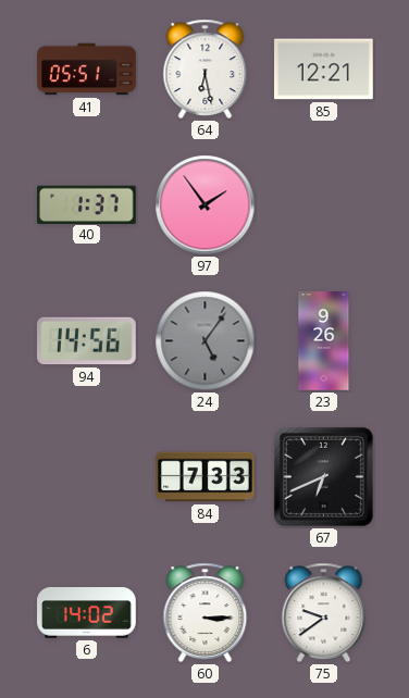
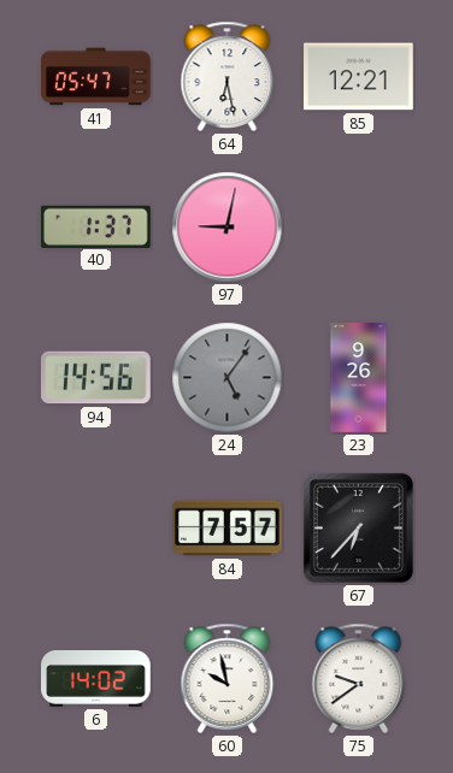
41: 05:51 -> 05:47
97: 1:54 -> 9:02
84: 7:33 -> 7:57
67: 6:41 -> 6:37
60: 3:15 -> 9:58
